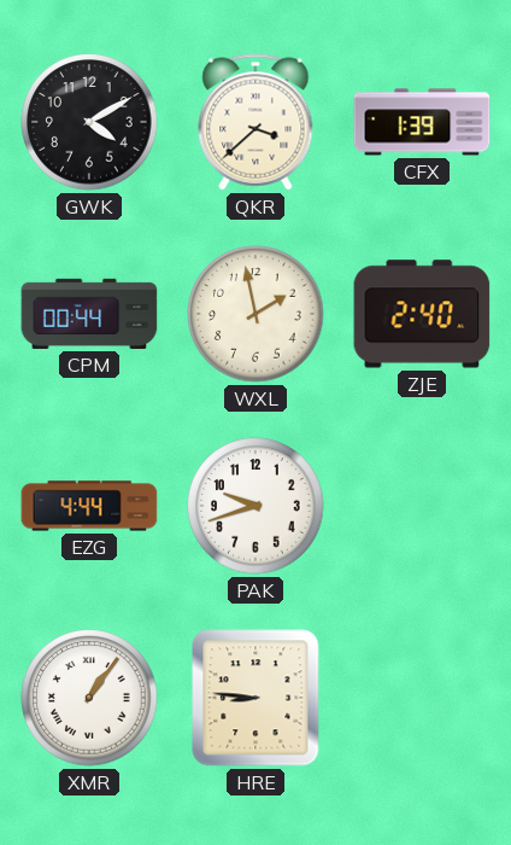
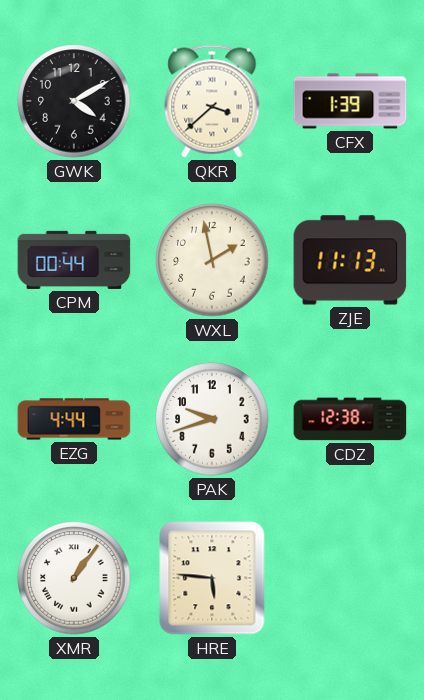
ZJE: 2:40 -> 11:13
CDZ: none -> 12:38
HRE: 8:46 -> 5:46
